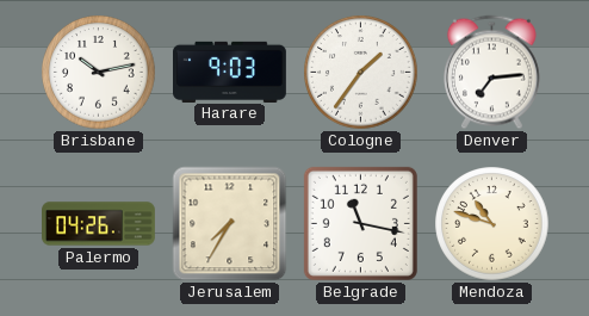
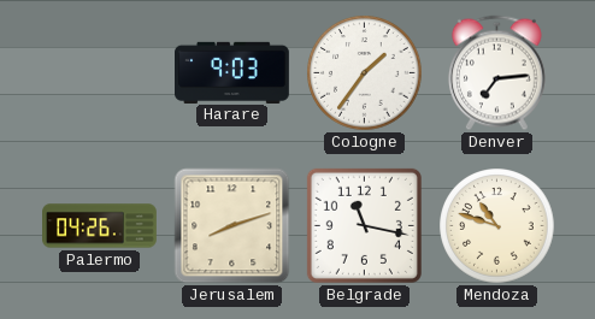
Brisbane: 10:13 -> none
Jerusalem: 7:35 -> 8:12
